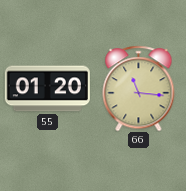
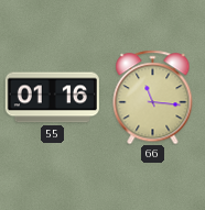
55: 01:20 -> 01:16
